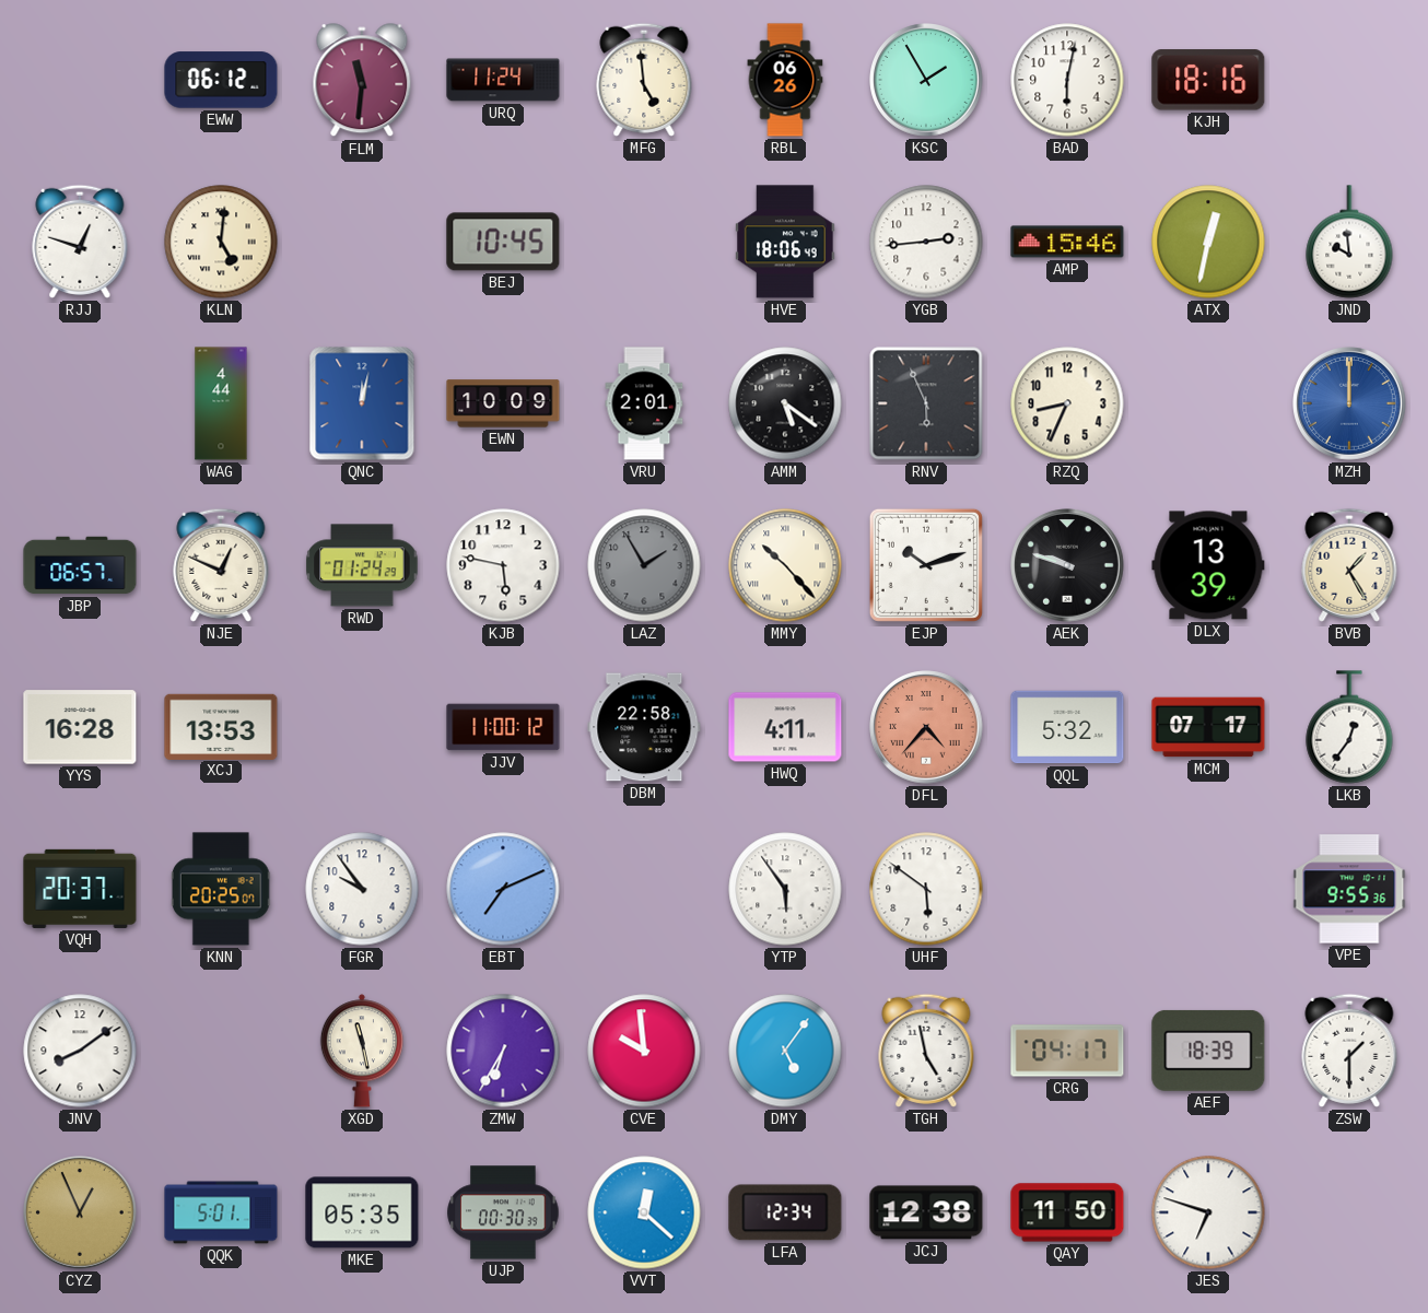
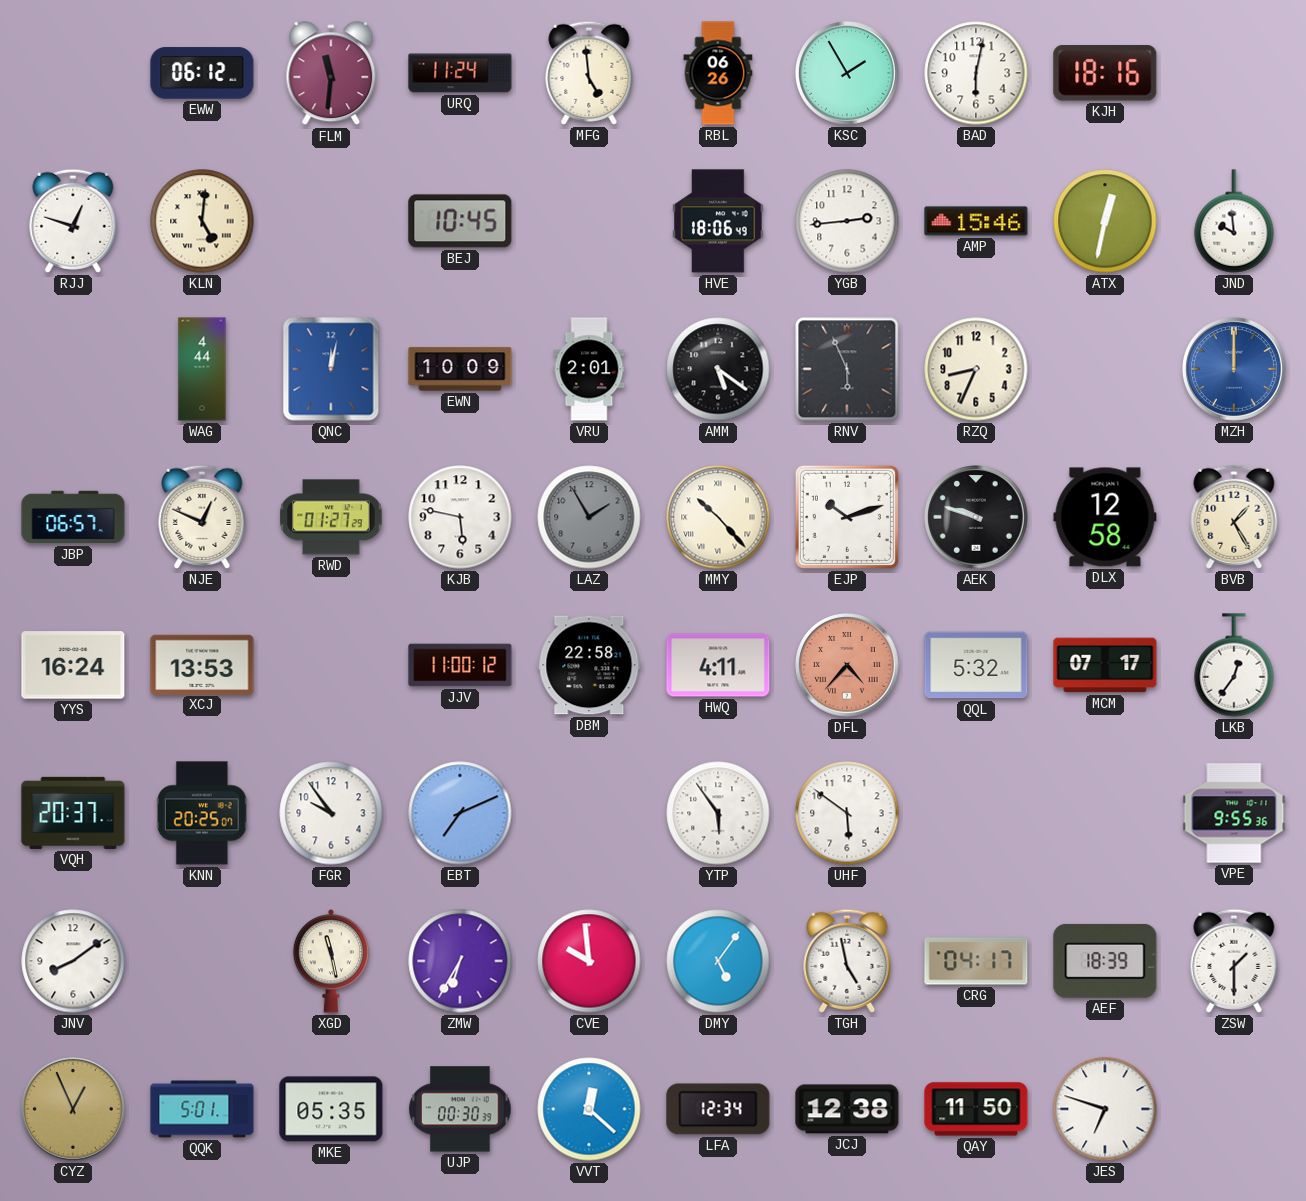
RWD: 01:24 -> 01:27
DLX: 13:39 -> 12:58
YYS: 16:28 -> 16:24
